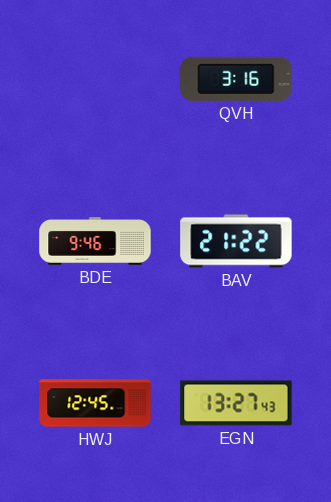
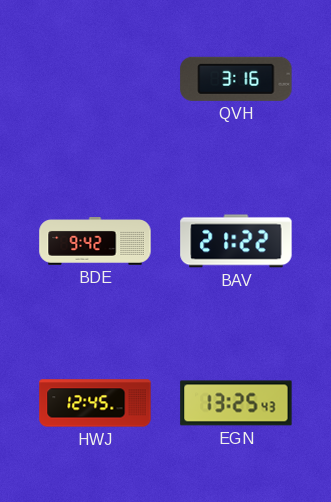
BDE: 9:46 -> 9:42
EGN: 13:27 -> 13:25
